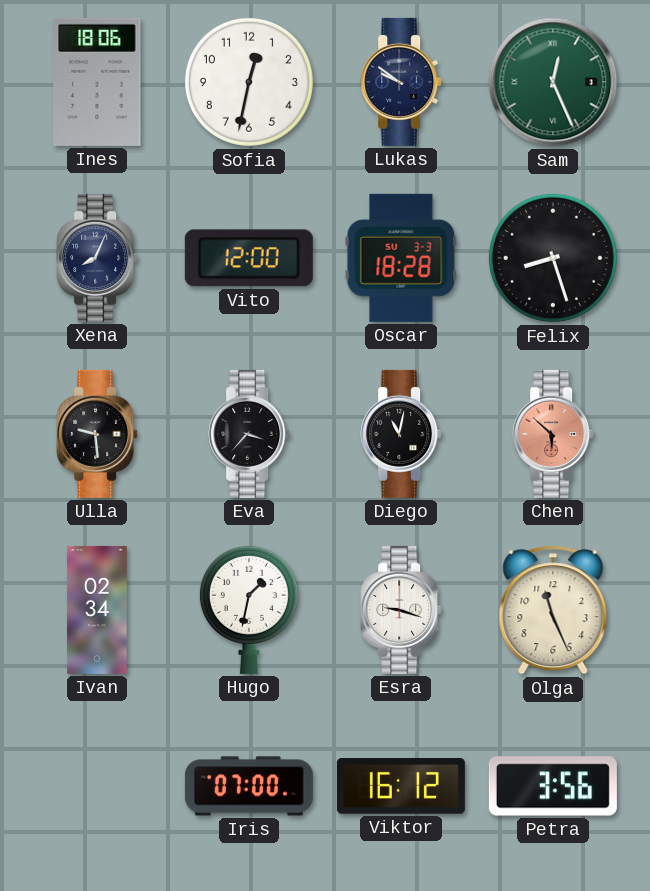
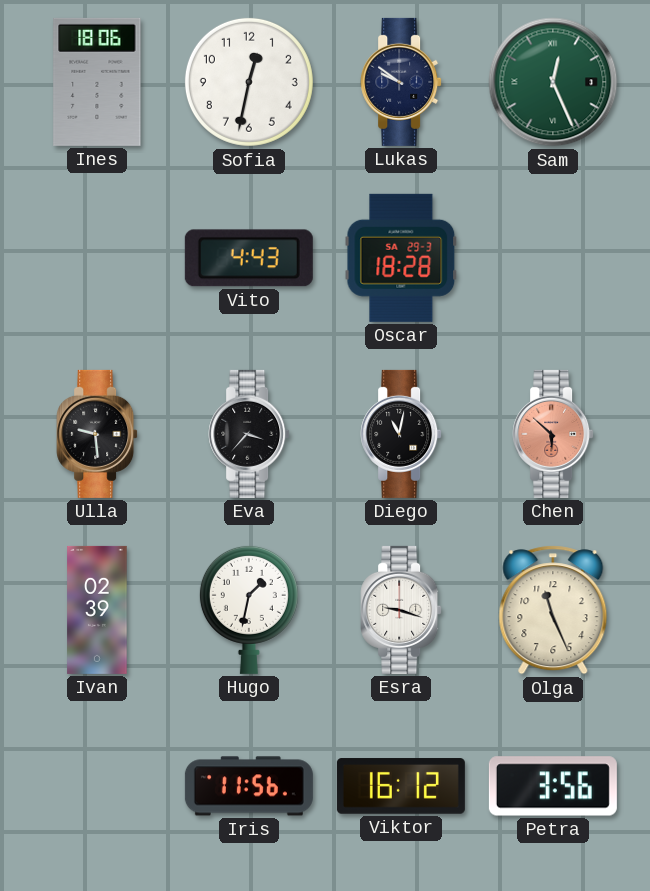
Xena: 8:04 -> none
Vito: 12:00 -> 4:43
Oscar date: SU 3-3 -> SA 29-3
Felix: 8:27 -> none
Ivan: 02:34 -> 02:39
Iris: 07:00 -> 11:56
